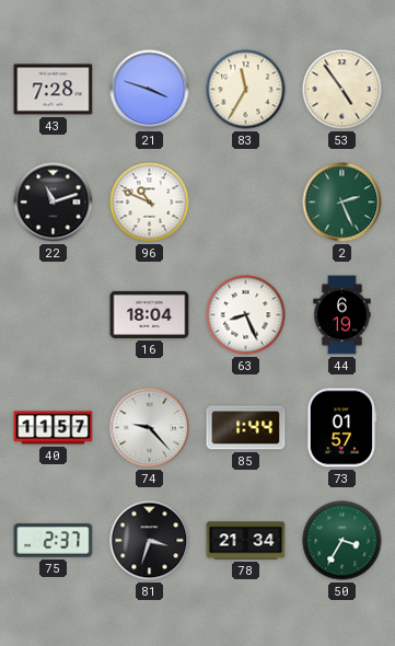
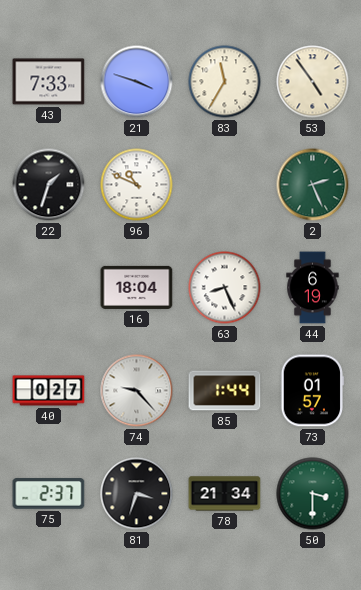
43: 7:28 -> 7:33
22: 11:12 -> 1:33
40: 11:57 -> 0:27
50: 3:35 -> 3:30
